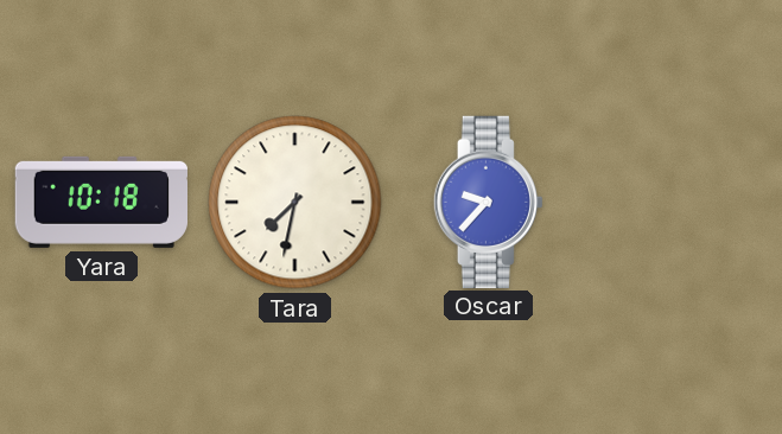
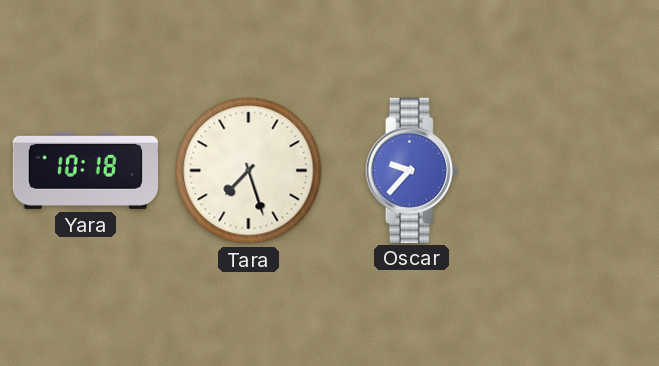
Tara: 7:32 -> 7:27
